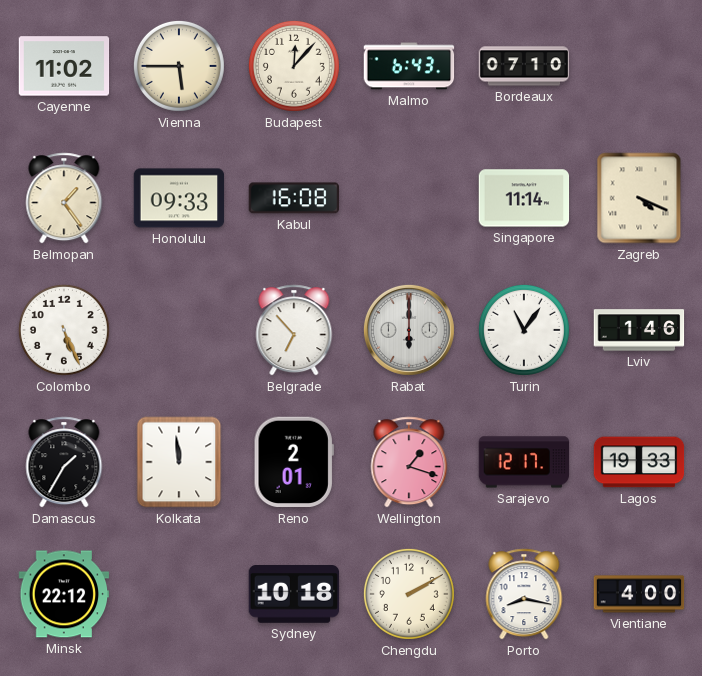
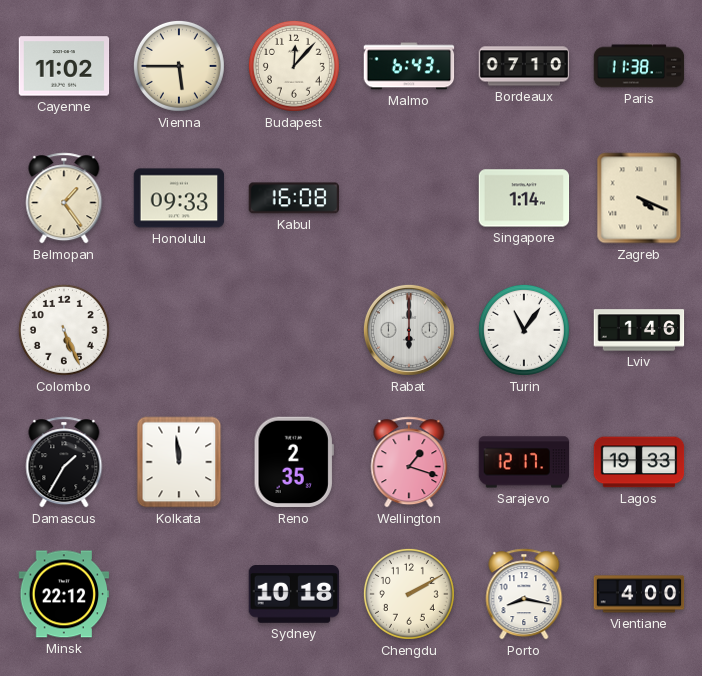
Paris: none -> 11:38
Singapore: 11:14 -> 1:14
Belgrade: 6:53 -> none
Reno: 2:01 -> 2:35
